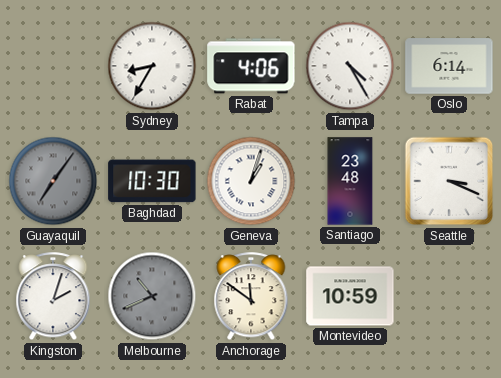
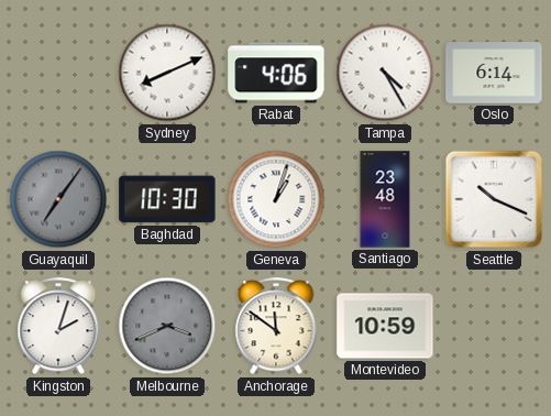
Sydney: 8:35 -> 8:11
Seattle: 3:19 -> 10:19
Melbourne: 10:41 -> 3:41
